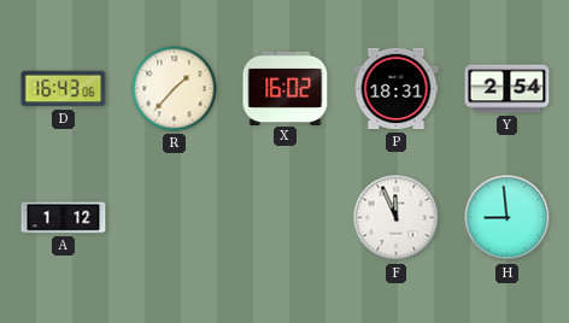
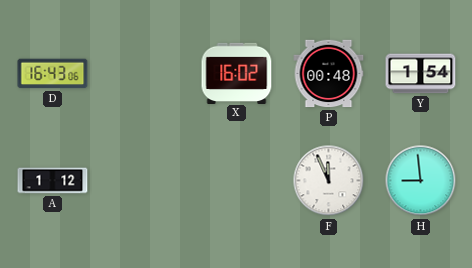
R: 1:37 -> none
P: 18:31 -> 00:48
Y: 2:54 -> 1:54
